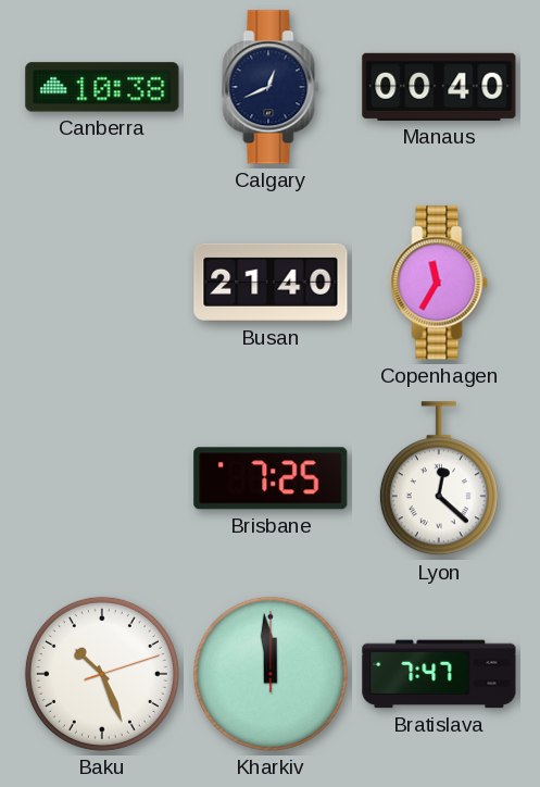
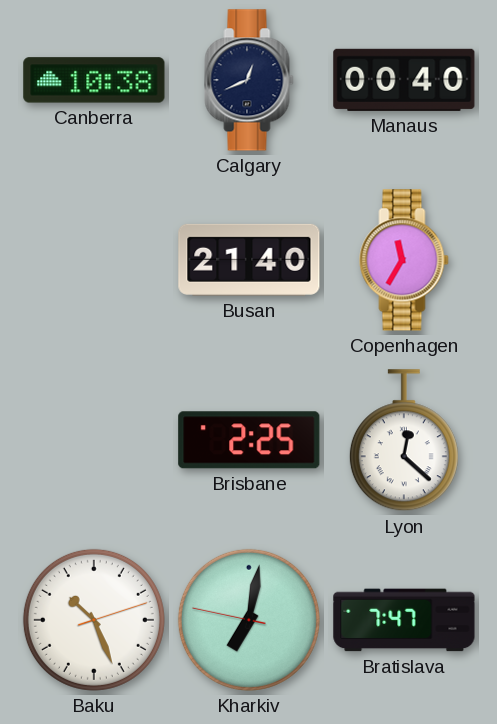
Brisbane: 7:25 -> 2:25
Kharkiv: 11:59 -> 7:01
